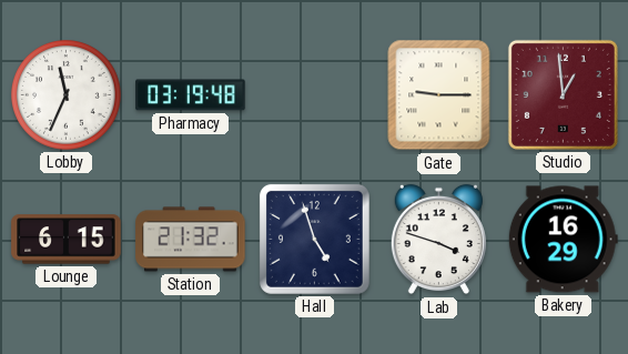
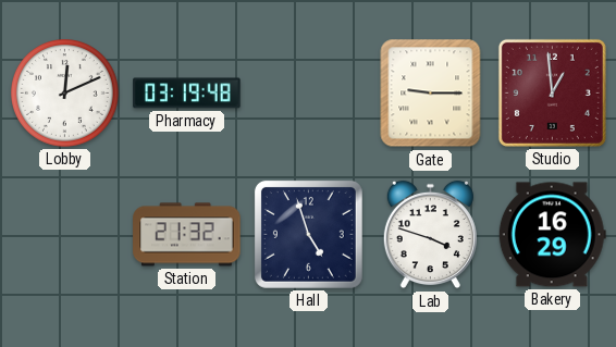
Lobby: 11:34 -> 12:11
Lounge: 6:15 -> none
